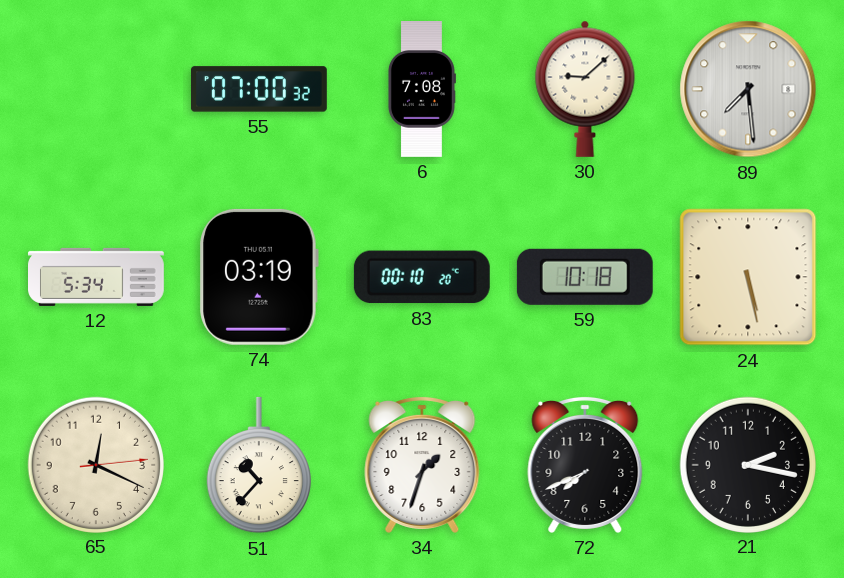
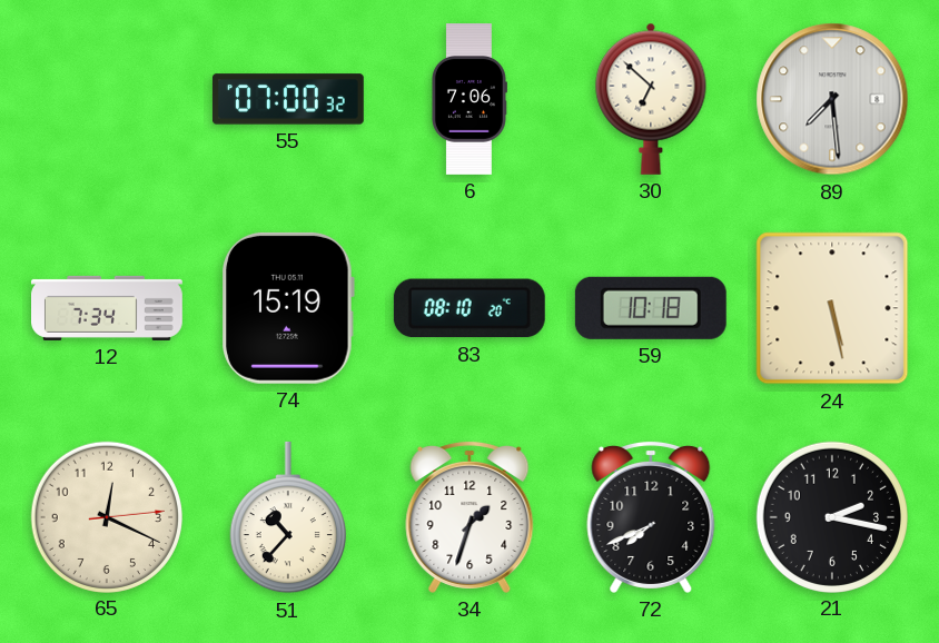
6: 7:08 -> 7:06
30: 9:08 -> 6:52
12: 5:34 -> 7:34
74: 03:19 -> 15:19
83: 00:10 -> 08:10
